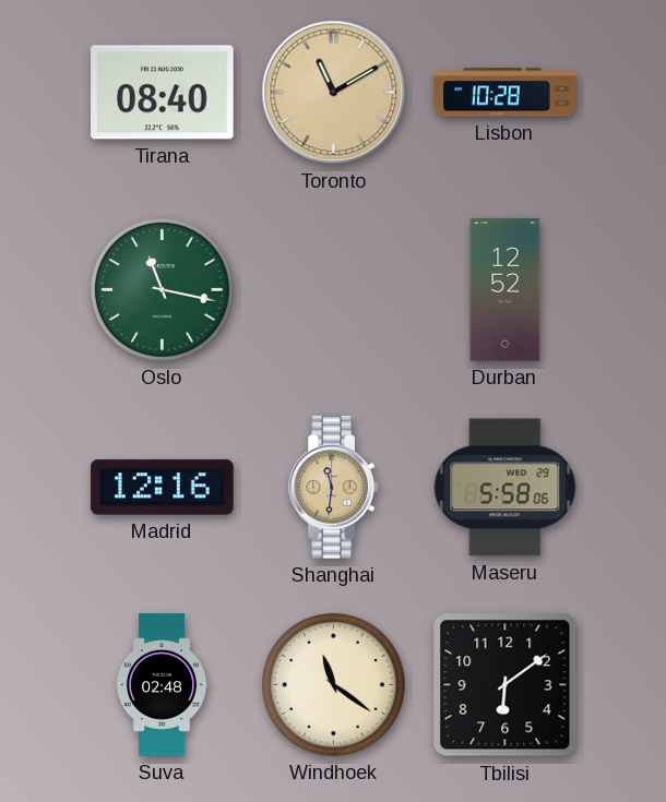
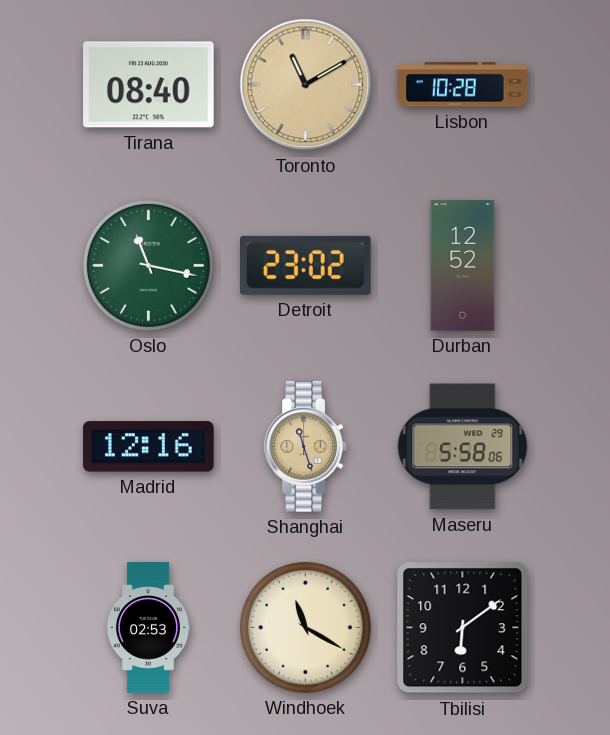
Detroit: none -> 23:02
Shanghai: 11:31 -> 11:27
Suva: 02:48 -> 02:53
Windhoek: 11:21 -> 11:20
